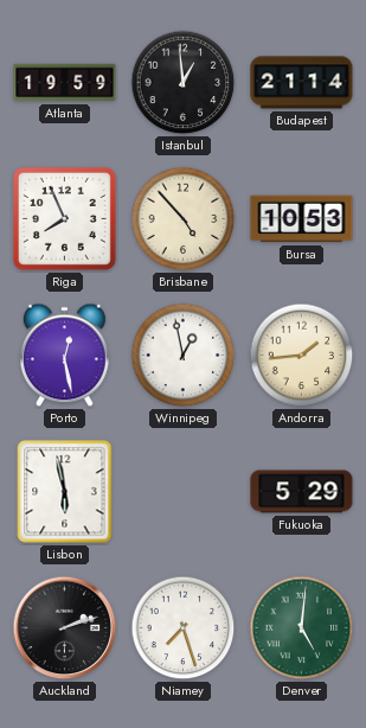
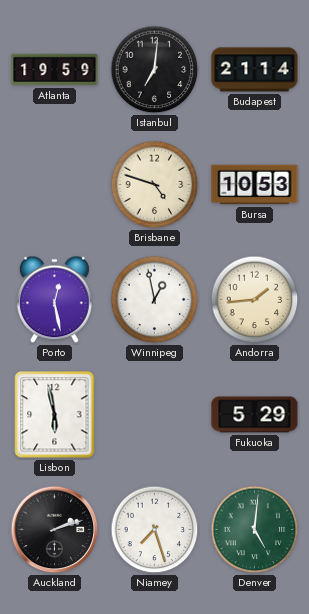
Istanbul: 12:59 -> 7:01
Riga: 7:56 -> none
Brisbane: 4:53 -> 4:48
